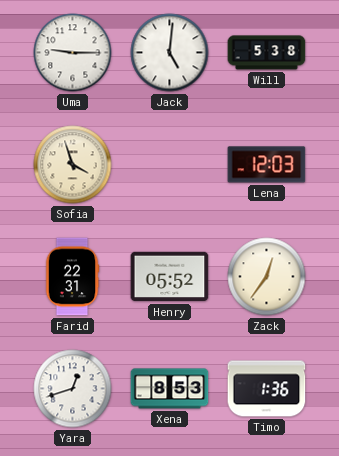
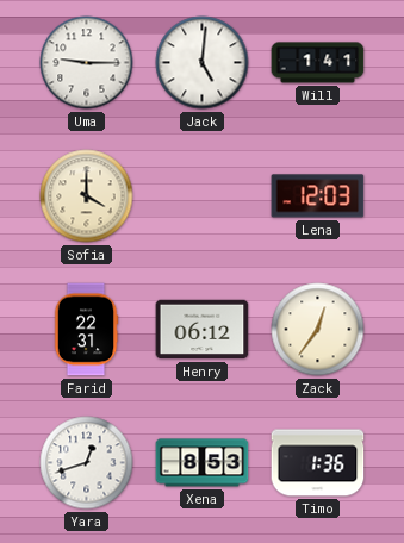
Will: 5:38 -> 1:41
Sofia: 3:57 -> 4:00
Henry: 05:52 -> 06:12
